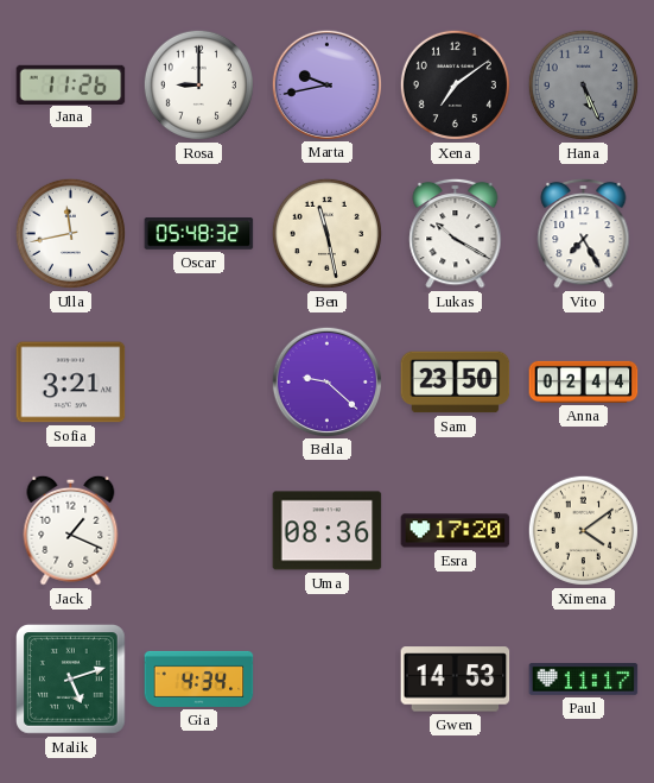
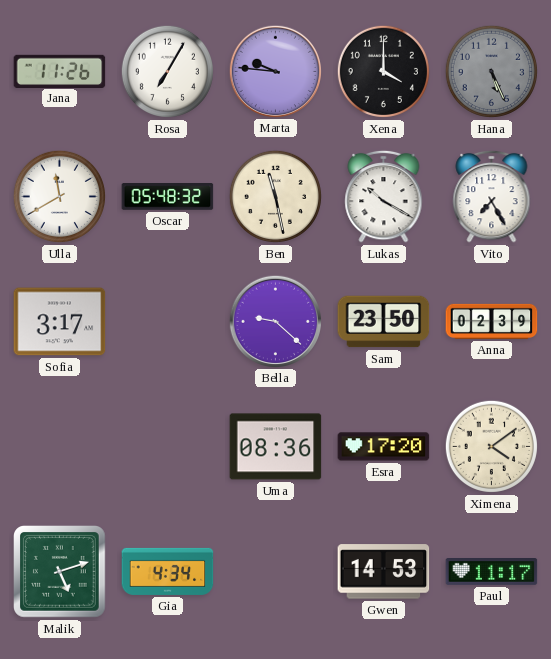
Rosa: 9:00 -> 7:05
Marta: 9:43 -> 9:46
Xena: 7:09 -> 4:00
Ulla: 11:43 -> 11:40
Sofia: 3:21 -> 3:17
Anna: 02:44 -> 02:39
Jack: 1:19 -> none
